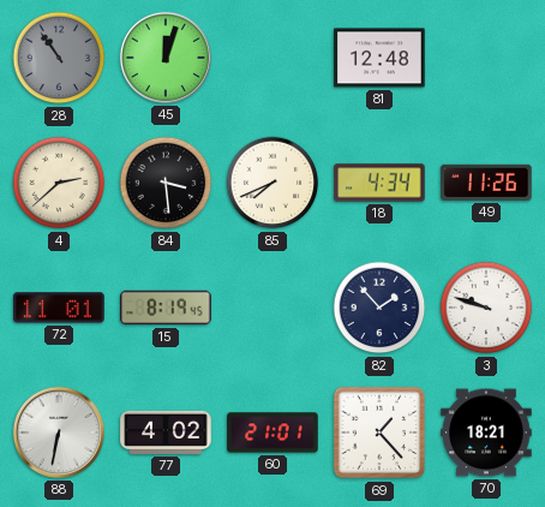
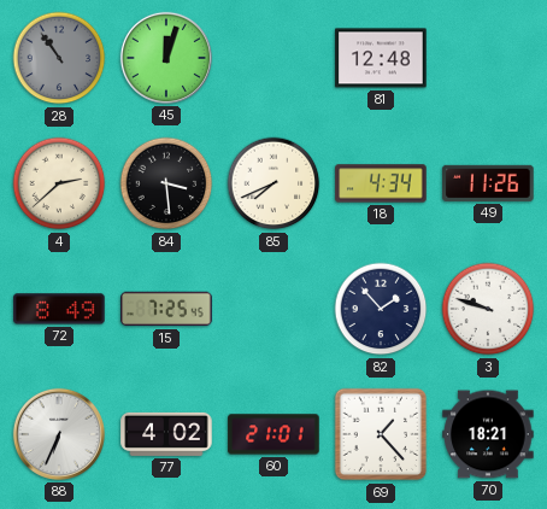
72: 11:01 -> 8:49
15: 8:19 -> 7:25
88: 6:32 -> 6:34
